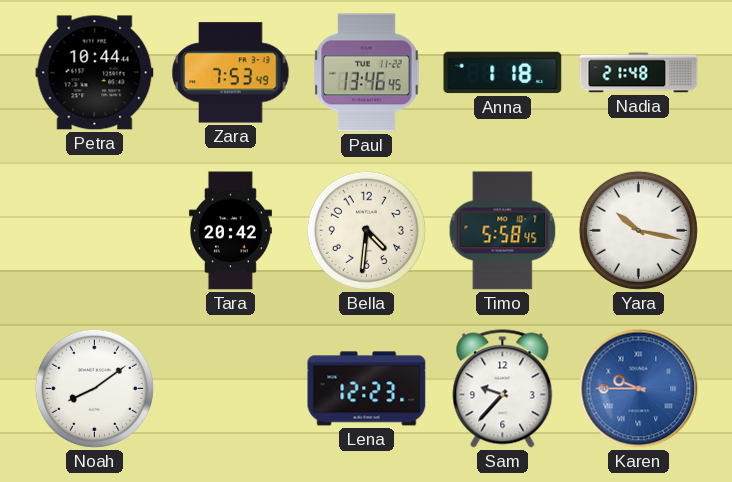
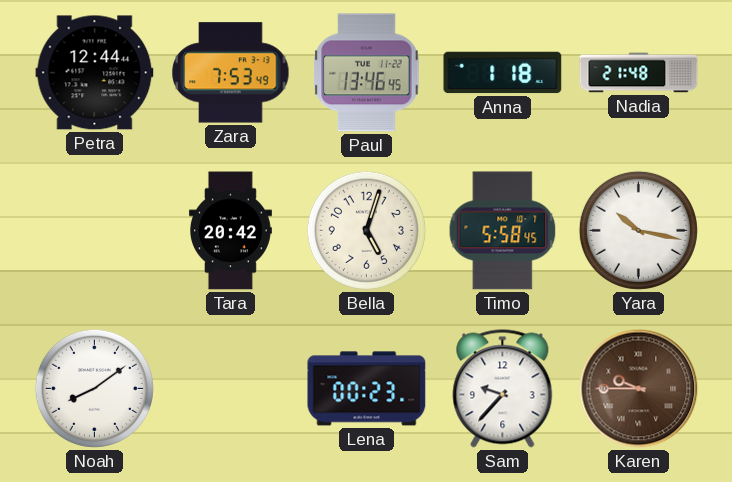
Petra: 10:44 -> 12:44
Bella: 4:31 -> 5:03
Lena: 12:23 -> 00:23
Karen dial: blue -> brown
